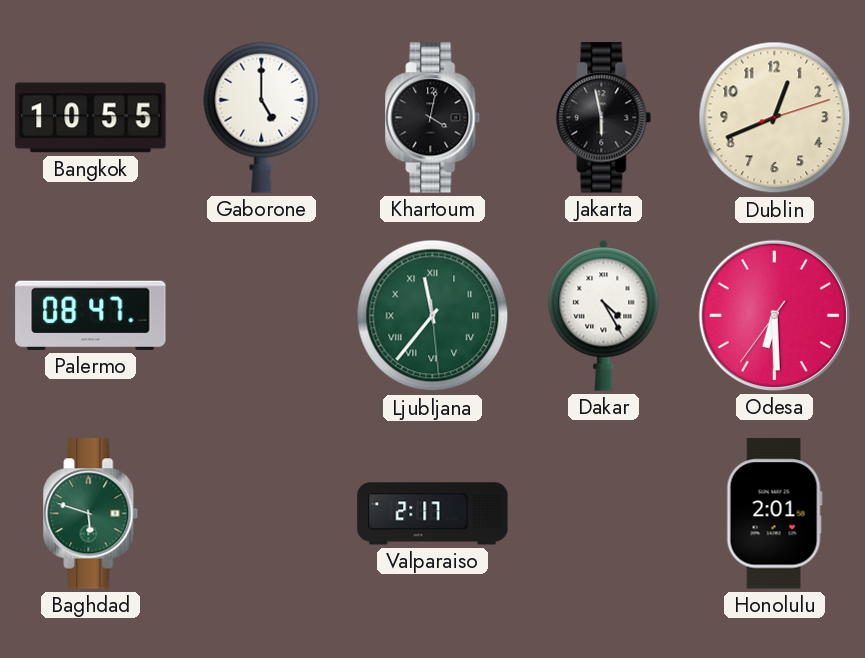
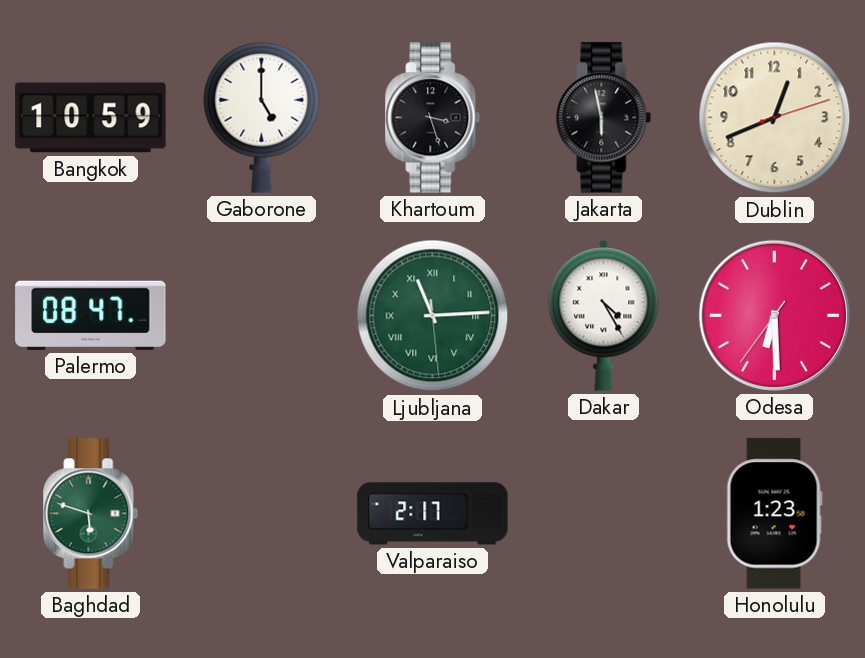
Bangkok: 10:55 -> 10:59
Khartoum: 4:02 -> 3:27
Ljubljana: 11:36 -> 11:14
Honolulu: 2:01 -> 1:23
